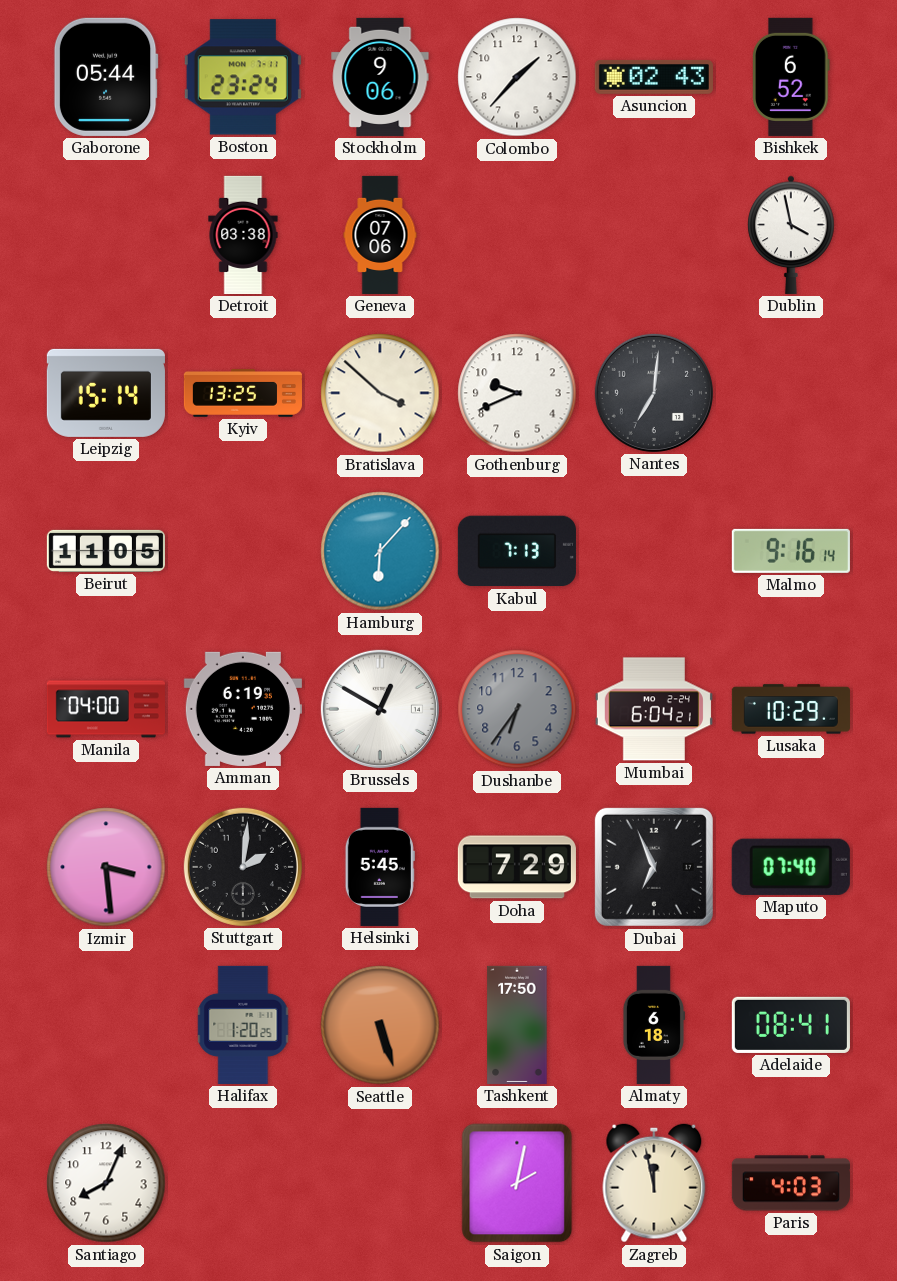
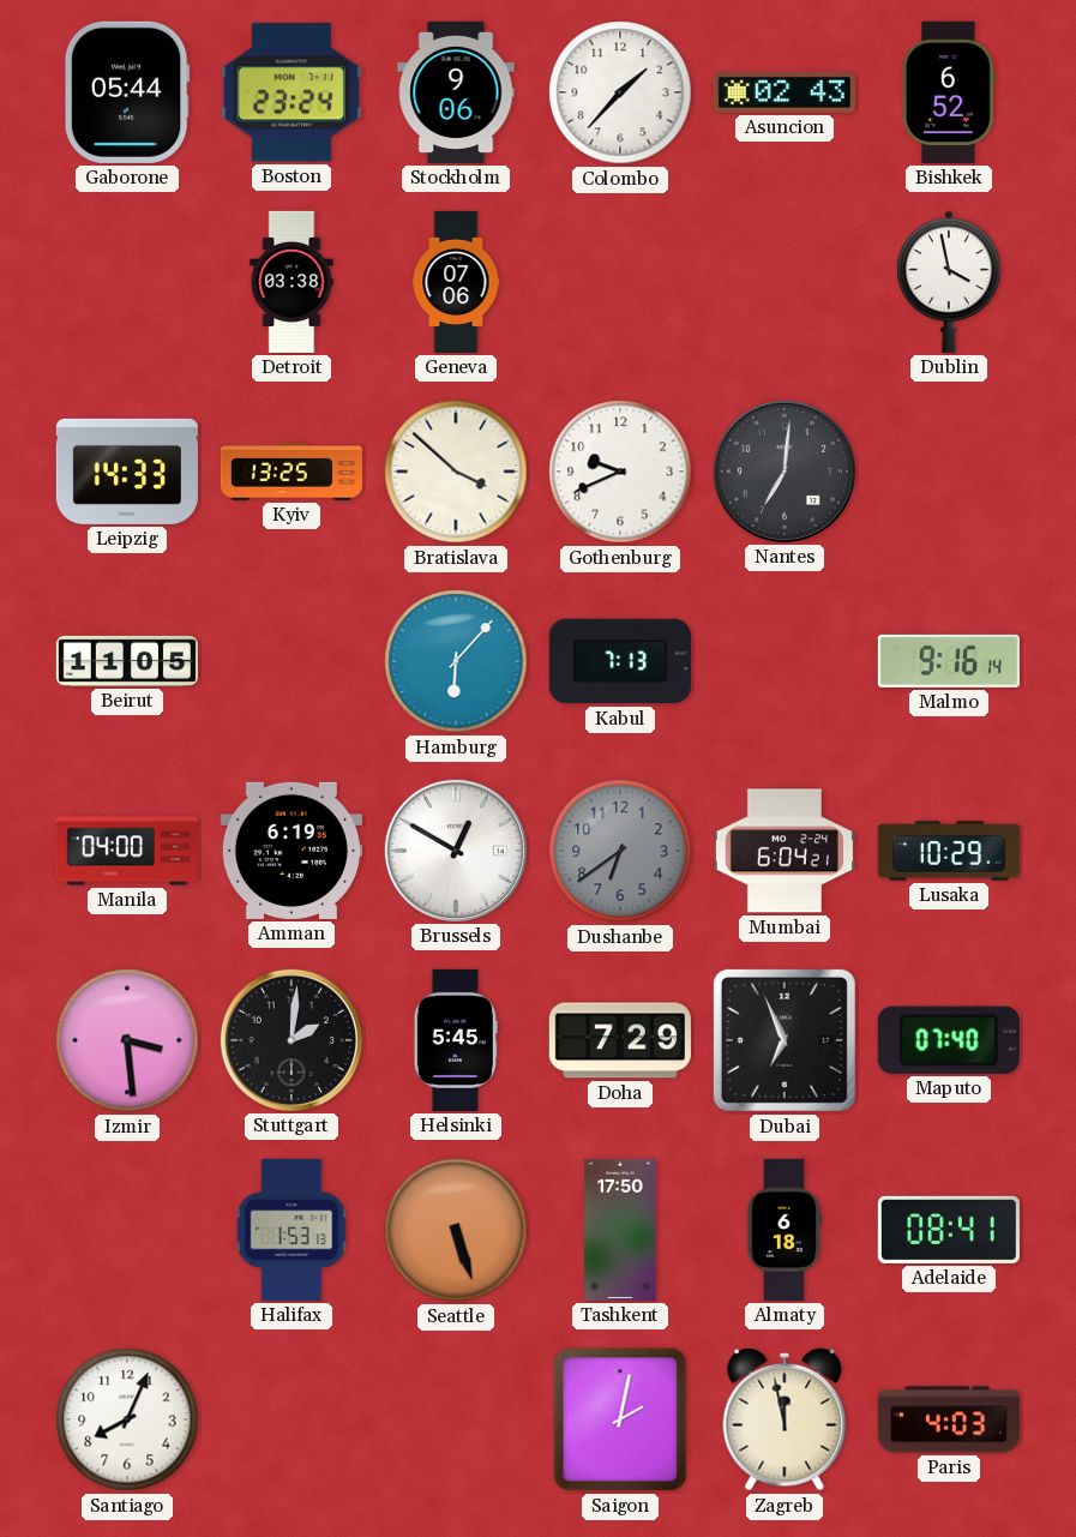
Leipzig: 15:14 -> 14:33
Dushanbe: 6:36 -> 6:39
Halifax: 1:20 -> 1:53
